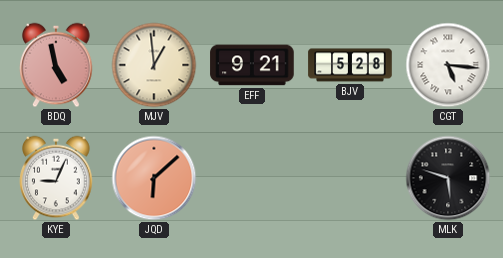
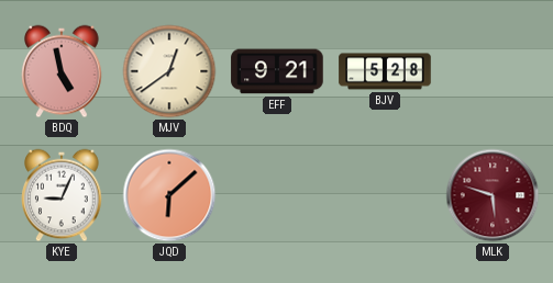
MJV: 12:59 -> 12:39
CGT: 5:16 -> none
MLK dial: black -> burgundy
